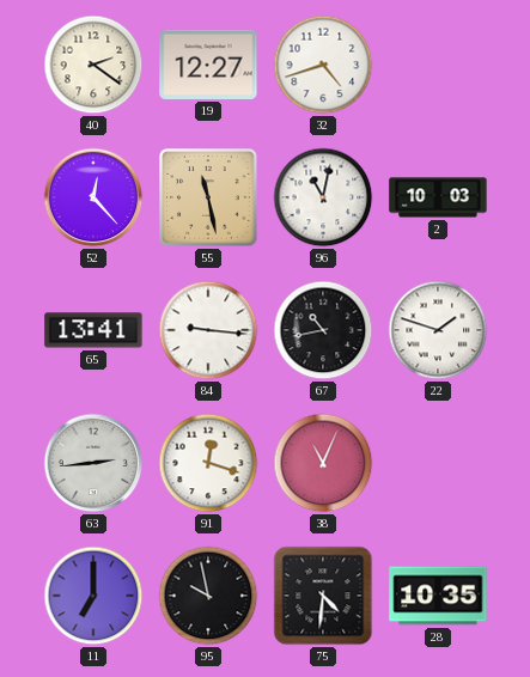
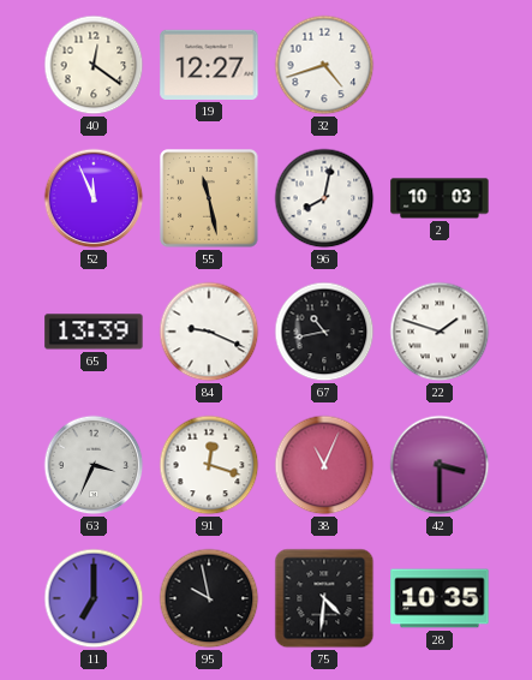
40: 2:21 -> 12:21
52: 12:23 -> 11:56
96: 11:02 -> 8:02
65: 13:41 -> 13:39
84: 9:16 -> 9:19
63: 2:44 -> 3:34
42: none -> 3:30
